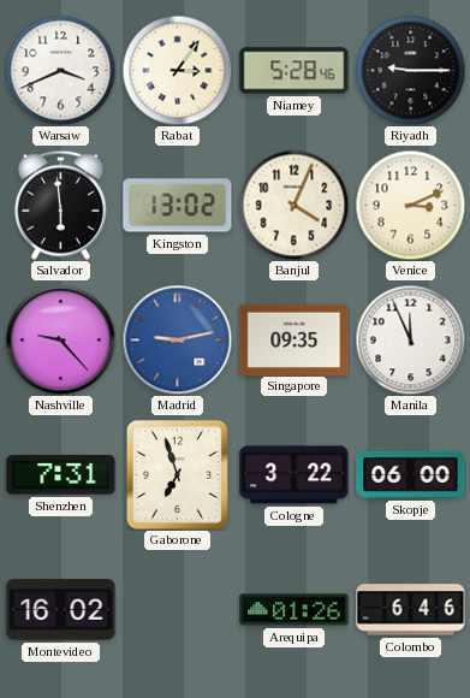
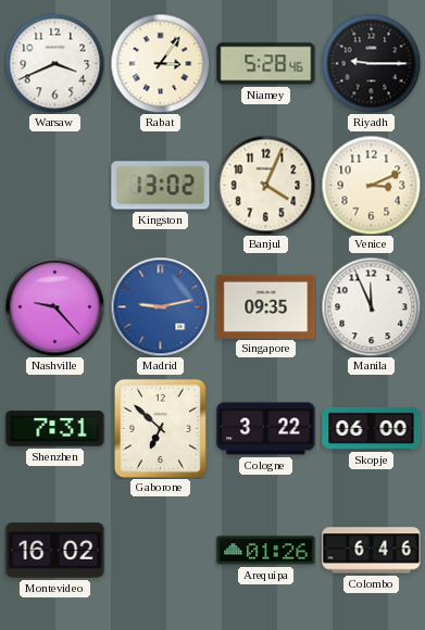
Salvador: 5:59 -> none
Gaborone: 6:57 -> 6:52
